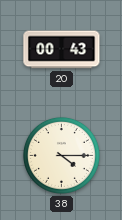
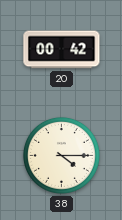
20: 00:43 -> 00:42
